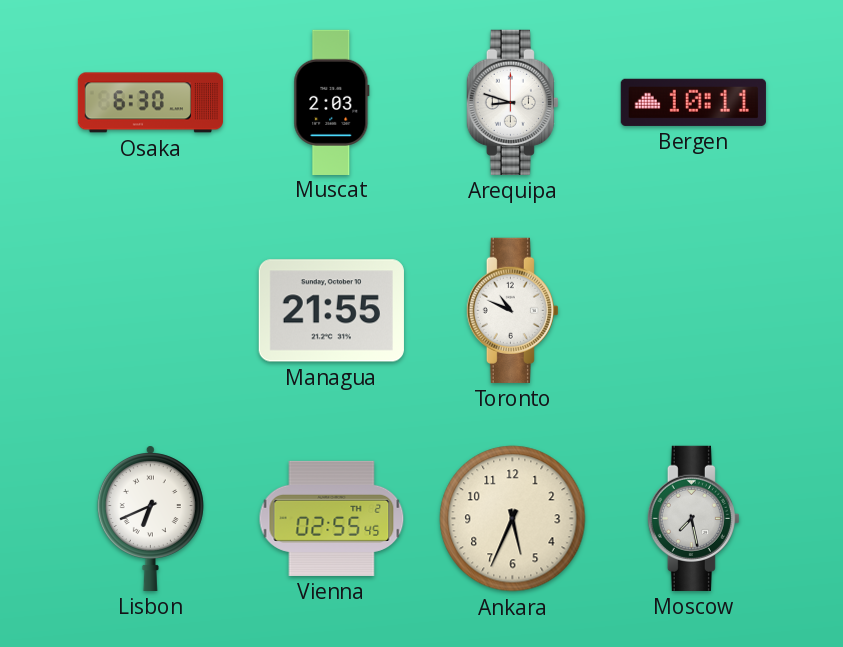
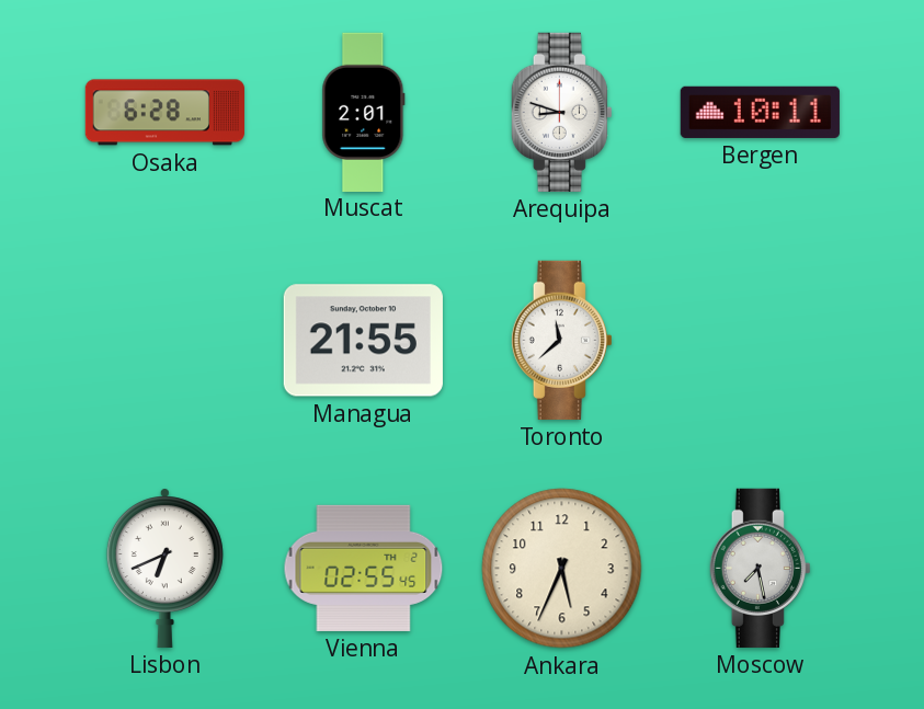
Osaka: 6:30 -> 6:28
Muscat: 2:03 -> 2:01
Toronto: 10:49 -> 11:38
